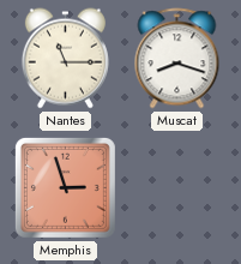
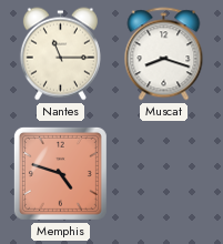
Memphis: 2:57 -> 4:48
